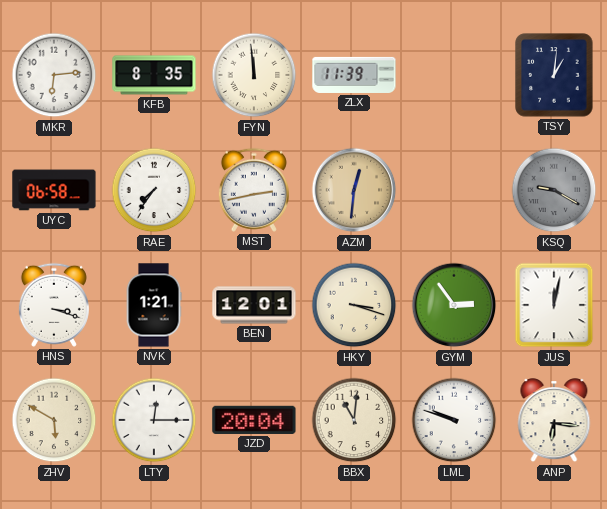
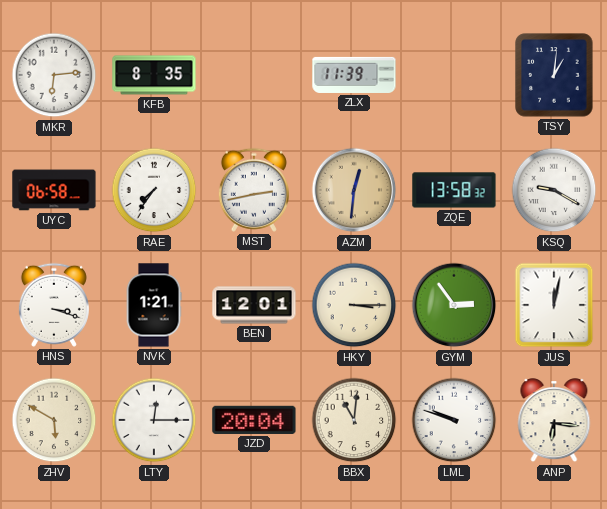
FYN: 11:59 -> none
ZQE: none -> 13:58
KSQ dial: grey -> white
HKY: 3:18 -> 3:15
